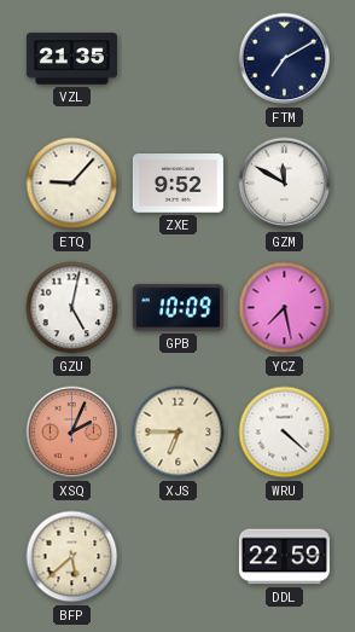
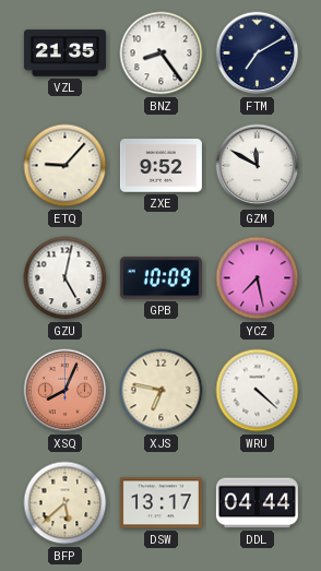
BNZ: none -> 8:24
XSQ: 2:04 -> 8:04
XJS: 6:45 -> 6:47
DSW: none -> 13:17
DDL: 22:59 -> 04:44
